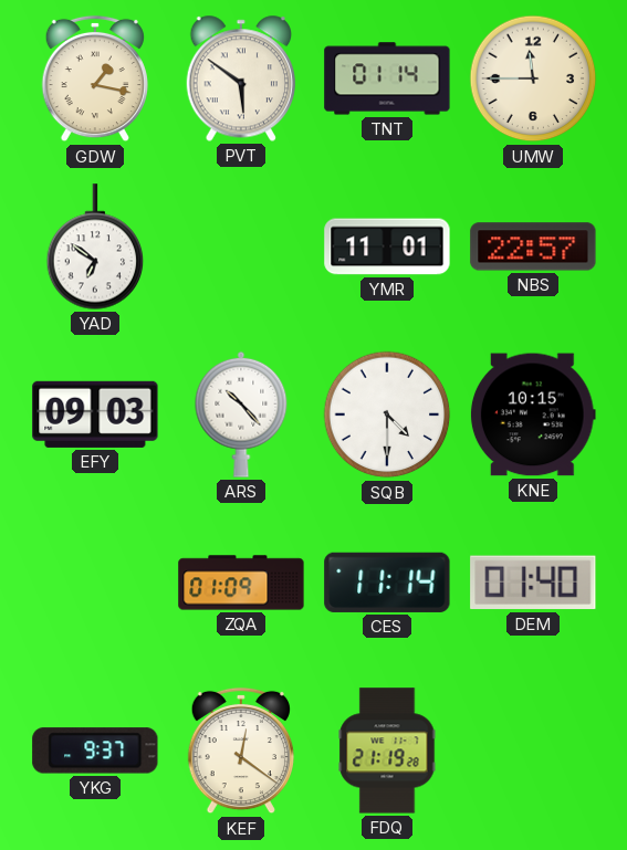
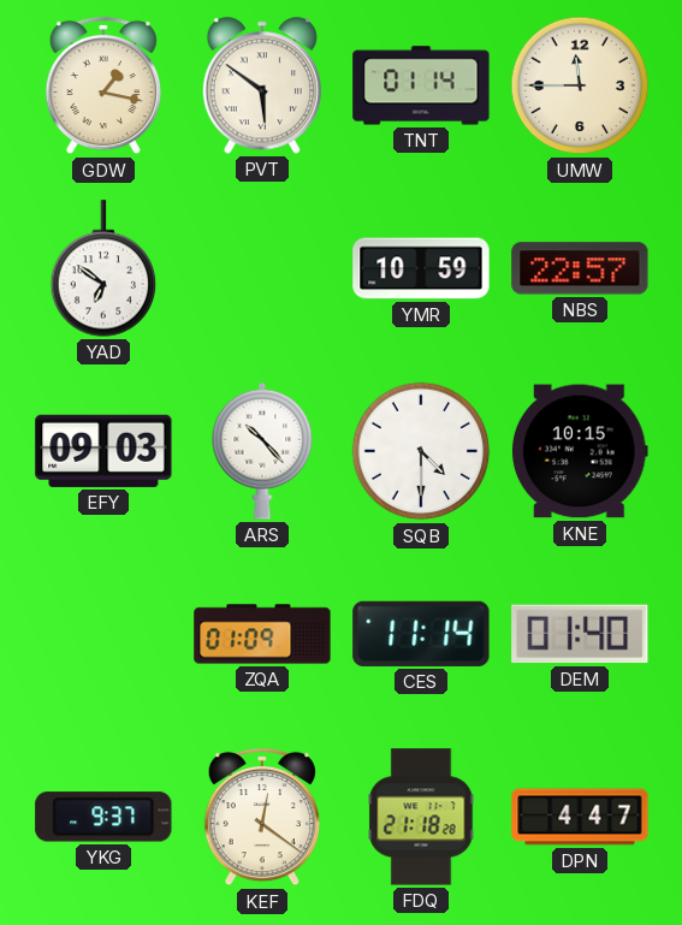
YMR: 11:01 -> 10:59
FDQ: 21:19 -> 21:18
DPN: none -> 4:47
